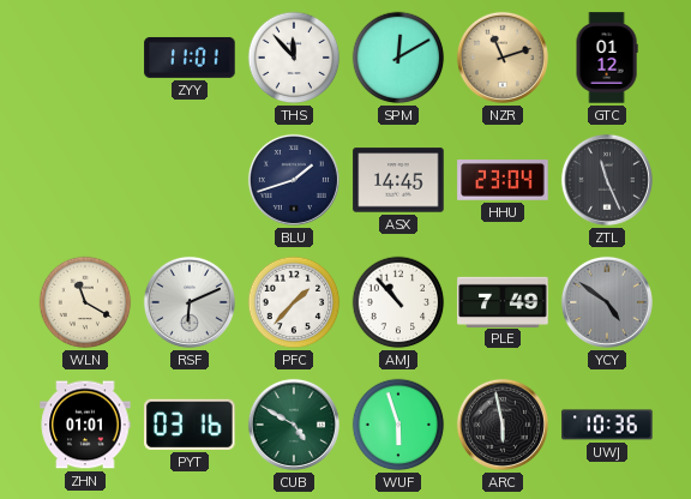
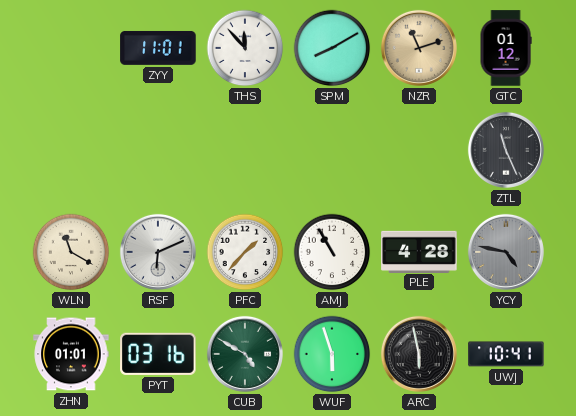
SPM: 12:10 -> 8:10
BLU: 1:42 -> none
ASX: 14:45 -> none
HHU: 23:04 -> none
AMJ: 10:53 -> 10:55
PLE: 7:49 -> 4:28
YCY: 4:51 -> 4:47
UWJ: 10:36 -> 10:41
